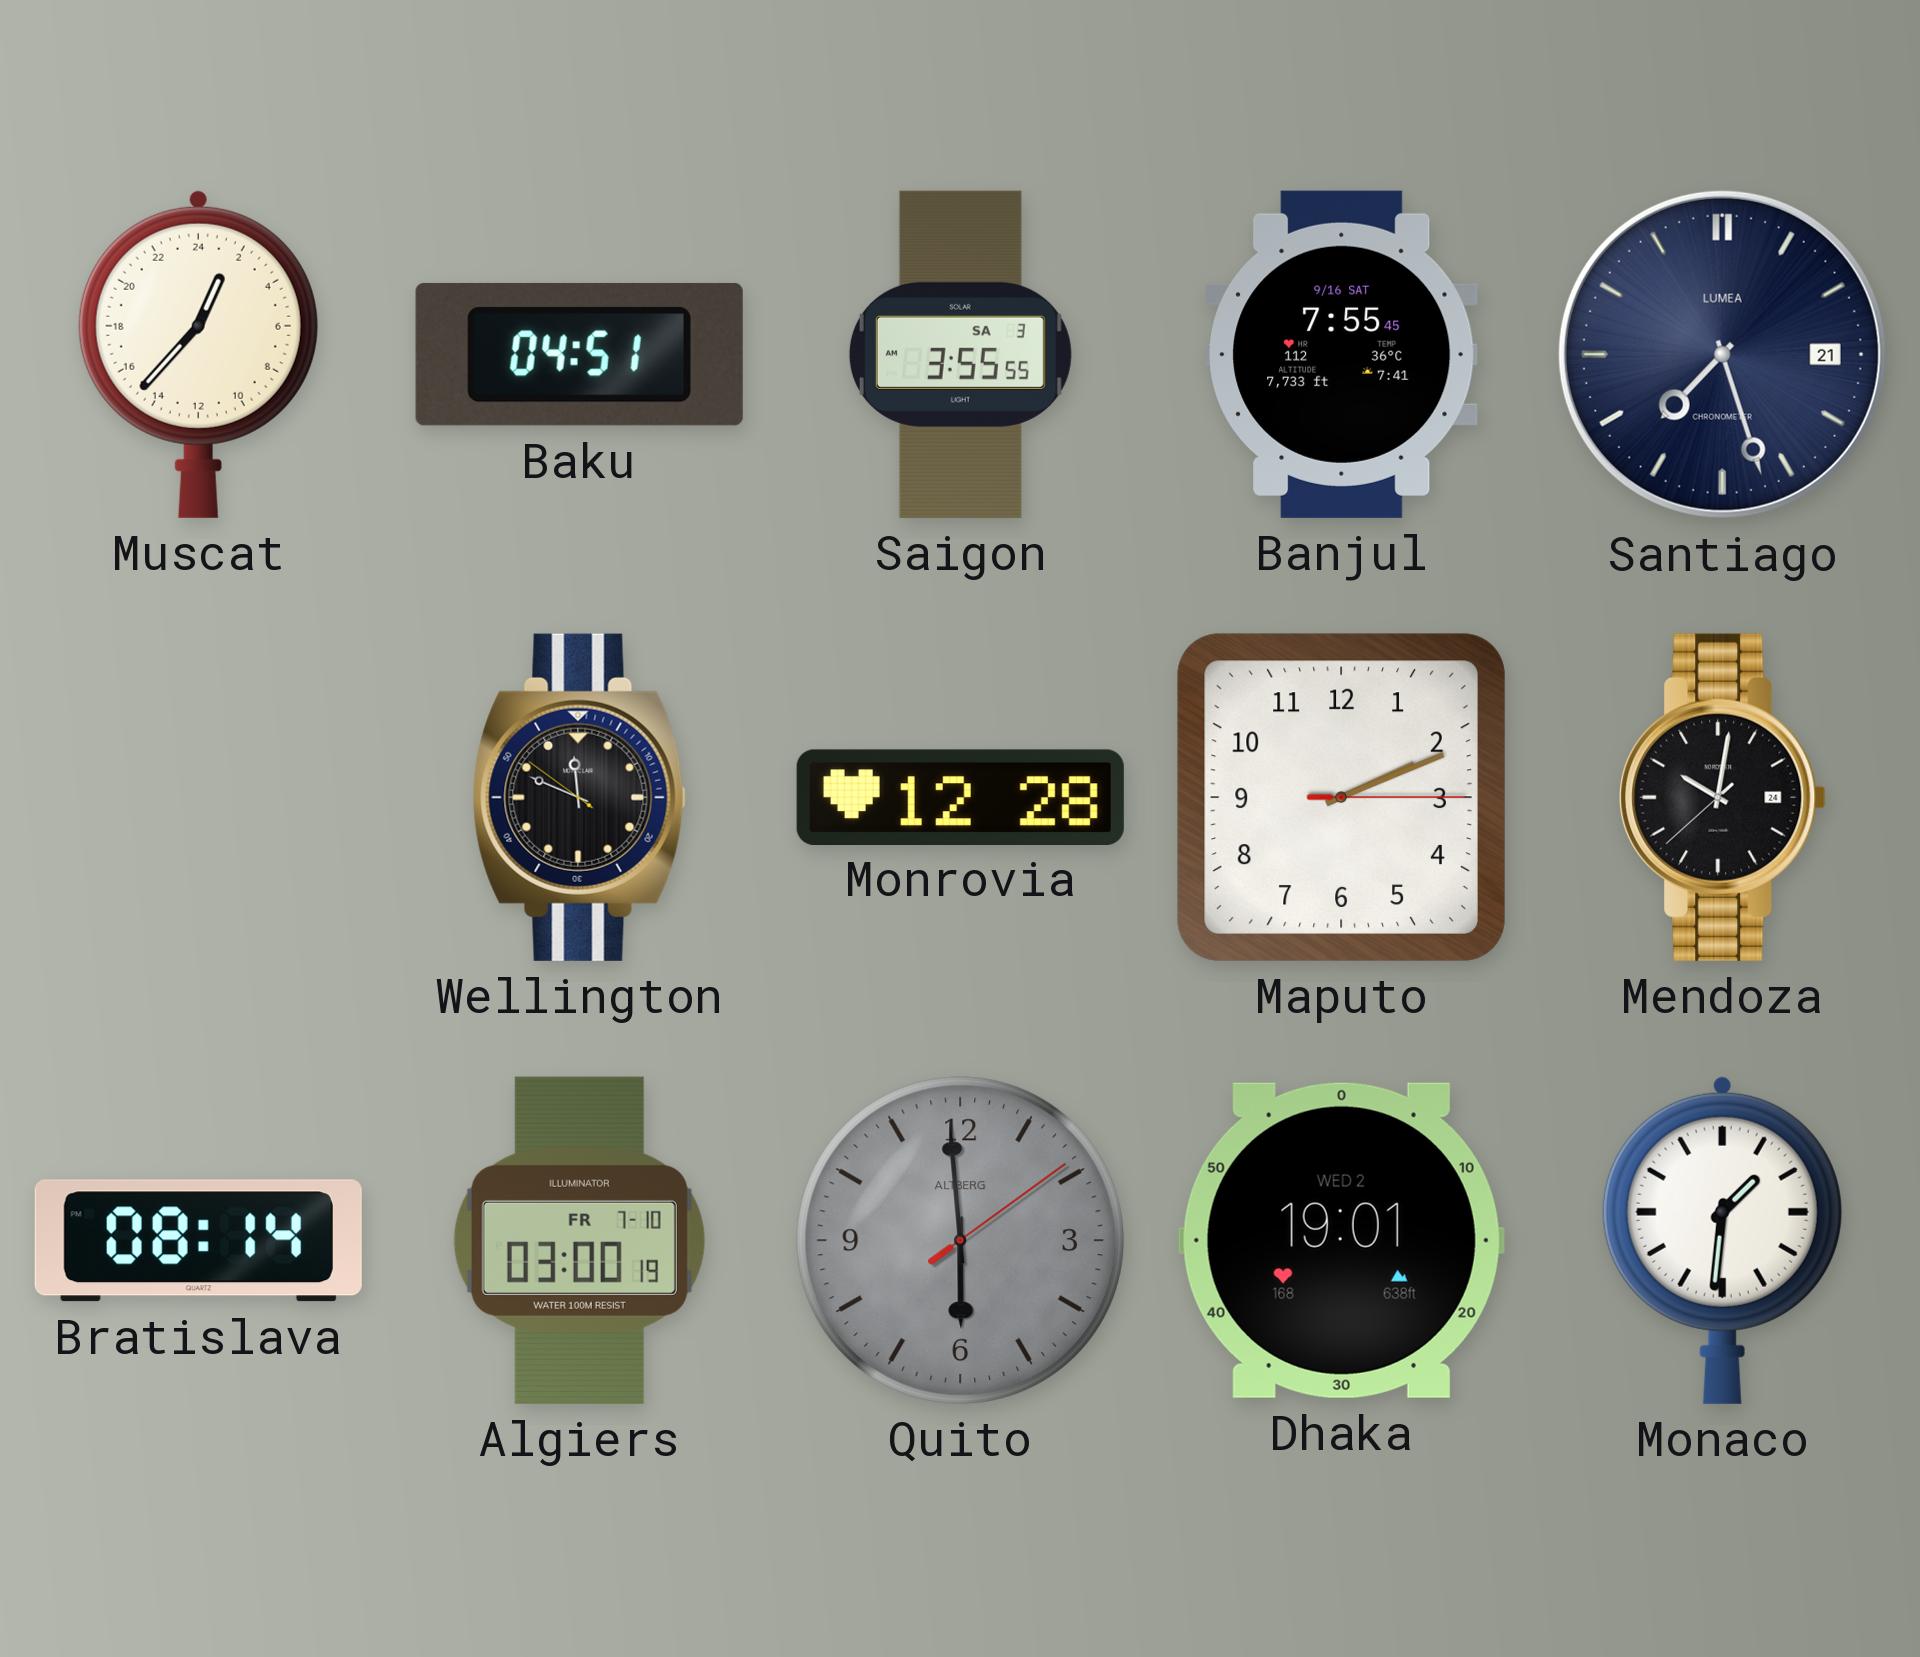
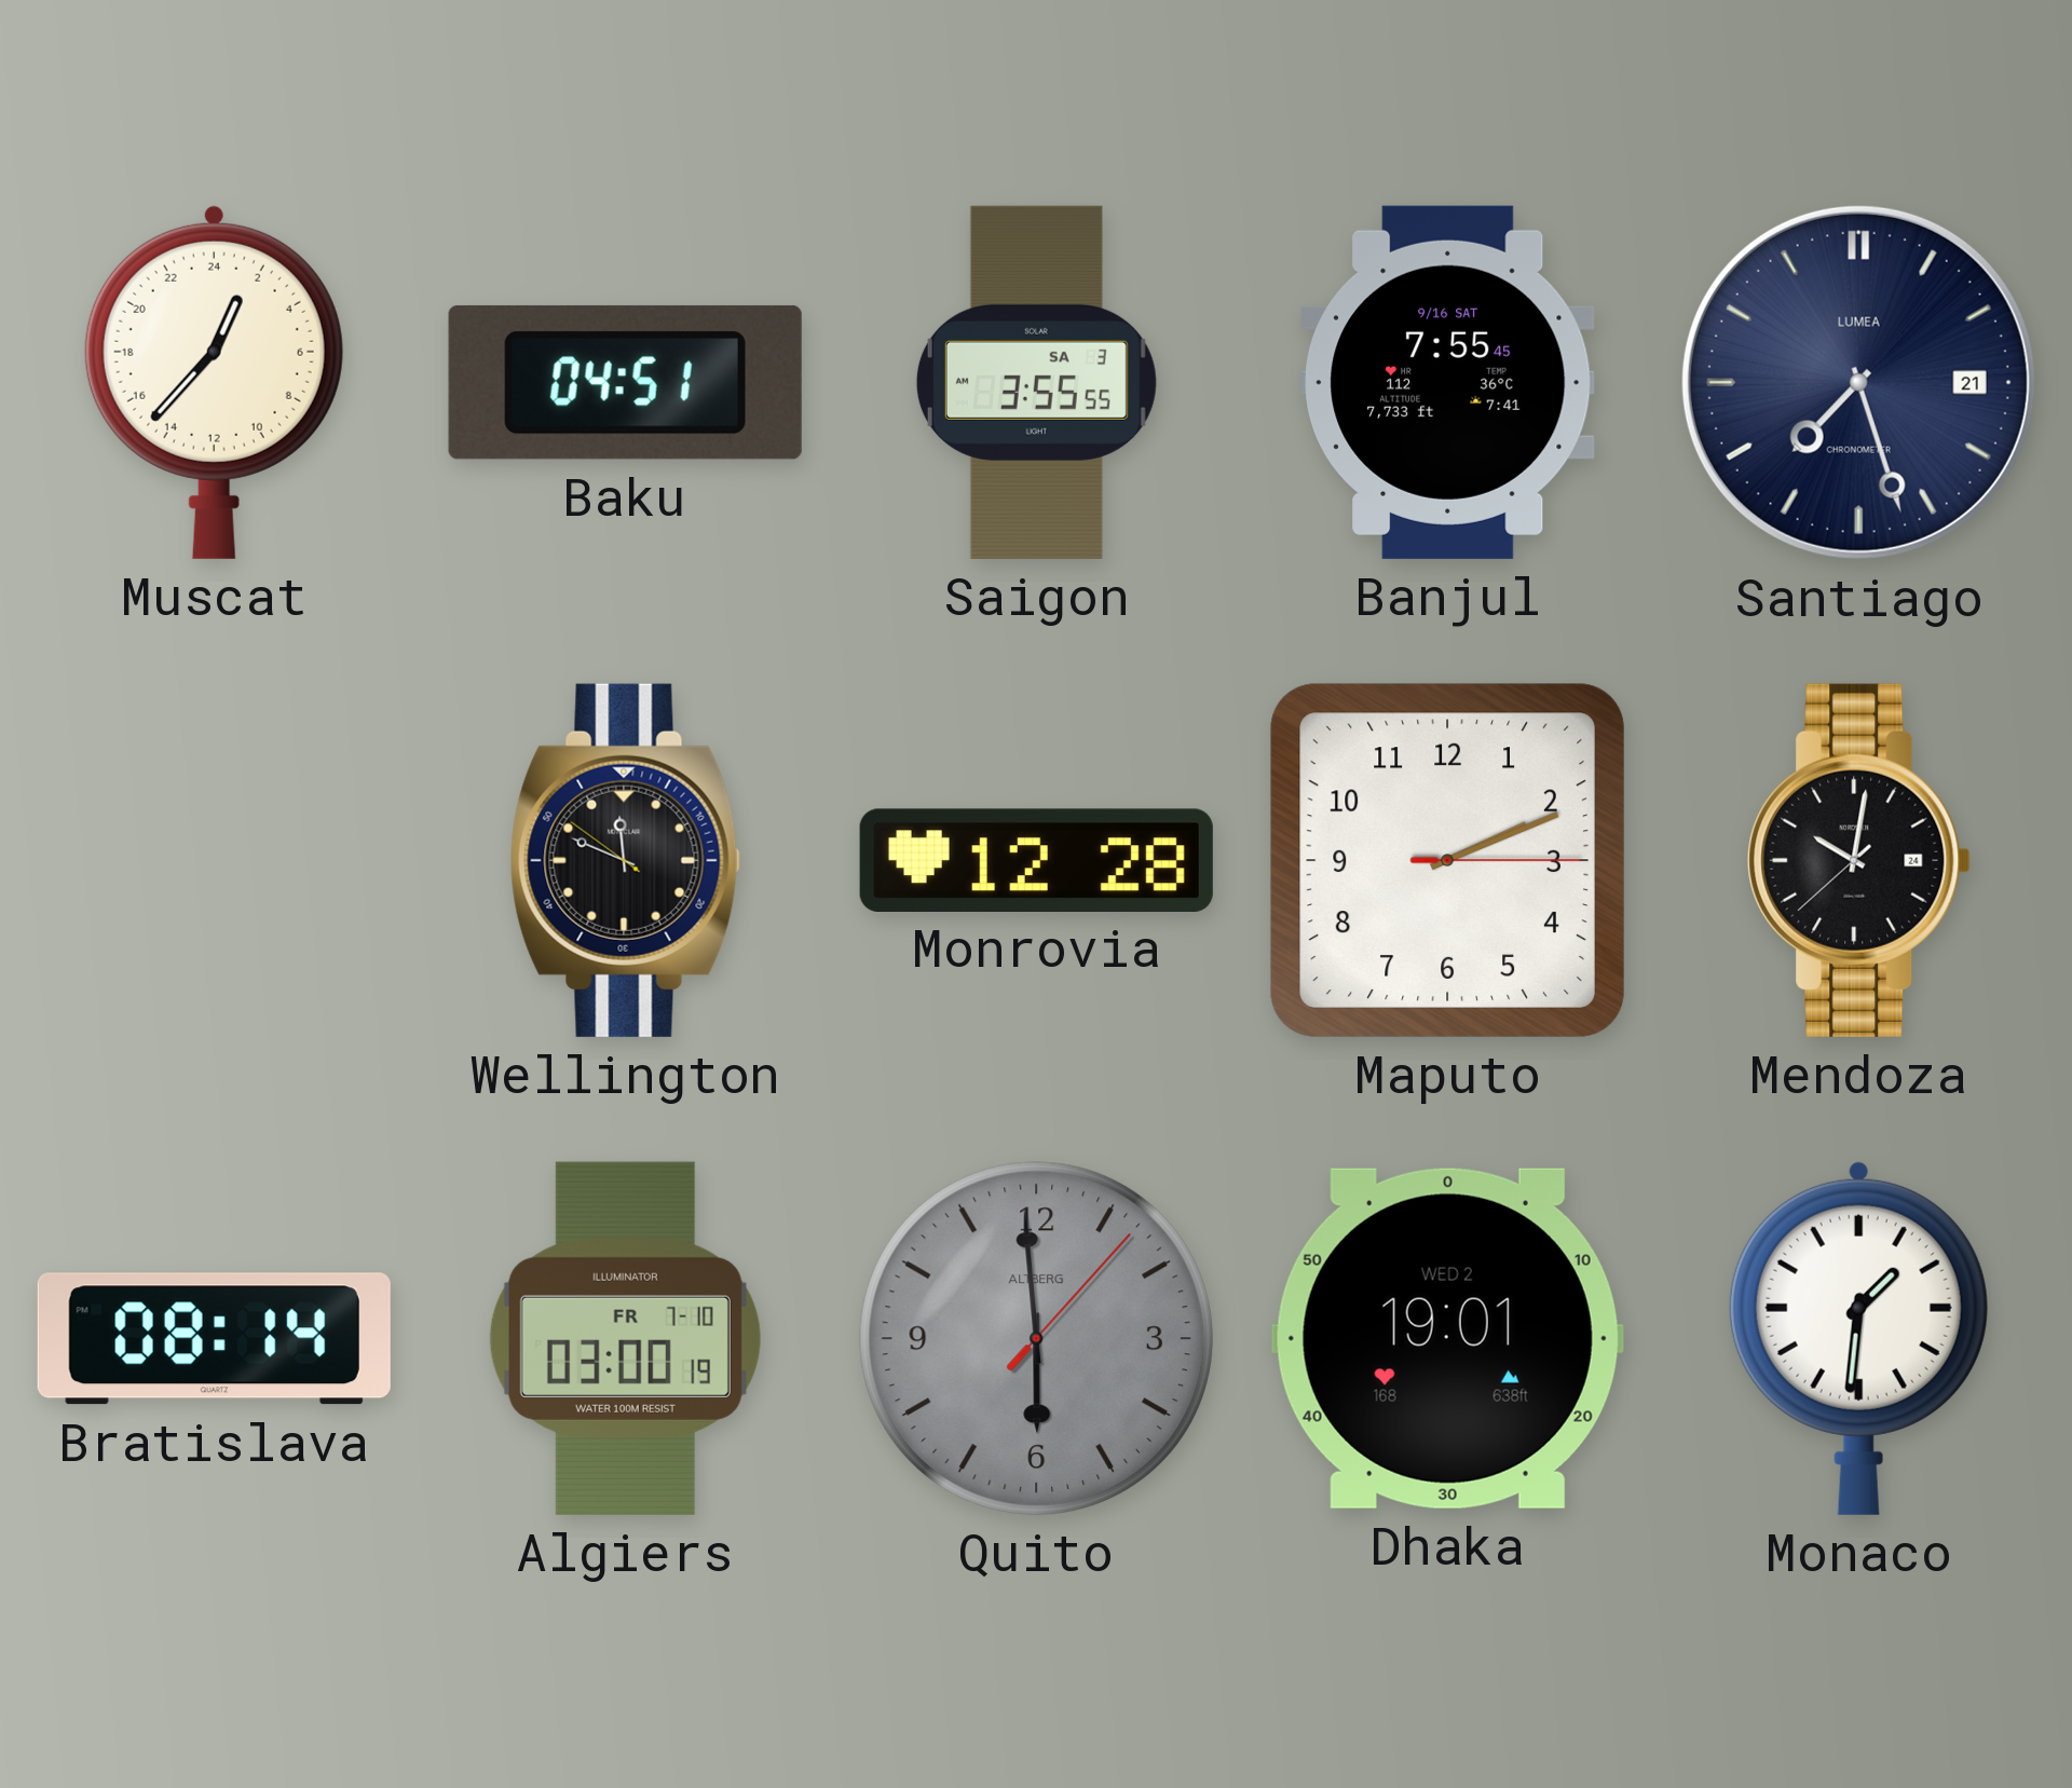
Quito: 5:59:09 -> 5:59:07
